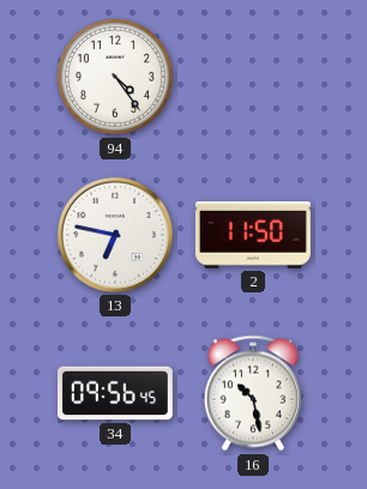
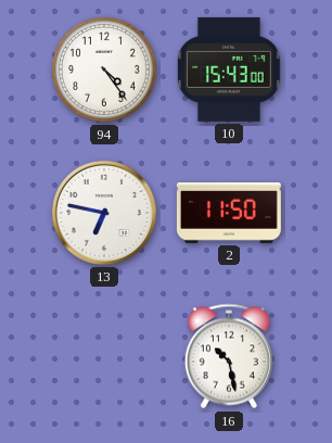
10: none -> 15:43
34: 09:56 -> none
